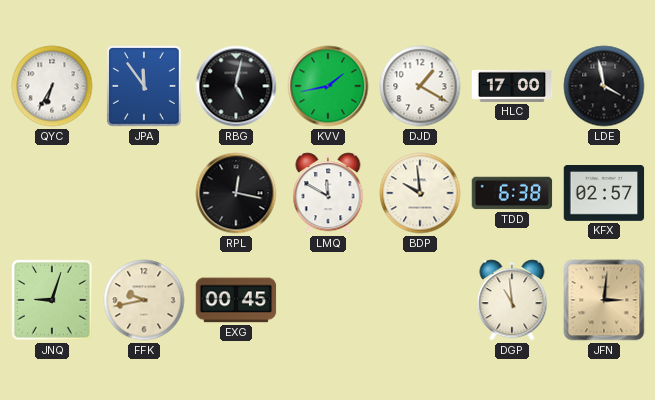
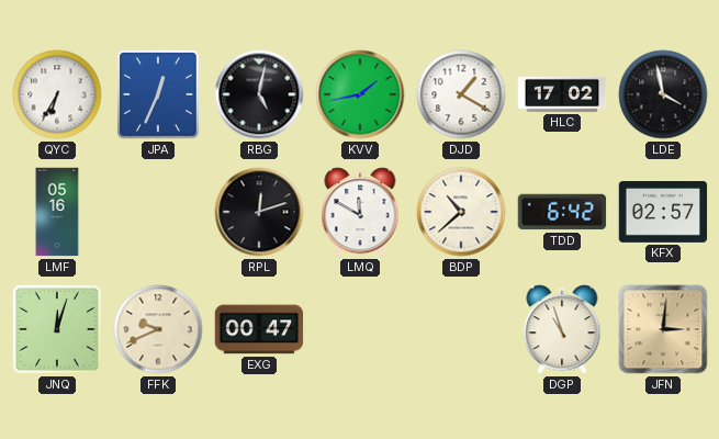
JPA: 11:54 -> 12:34
HLC: 17:00 -> 17:02
LMF: none -> 05:16
RPL: 12:17 -> 12:12
BDP: 9:59 -> 10:38
TDD: 6:38 -> 6:42
JNQ: 9:03 -> 12:03
FFK: 9:43 -> 9:41
EXG: 00:45 -> 00:47
DGP: 10:59 -> 10:57
